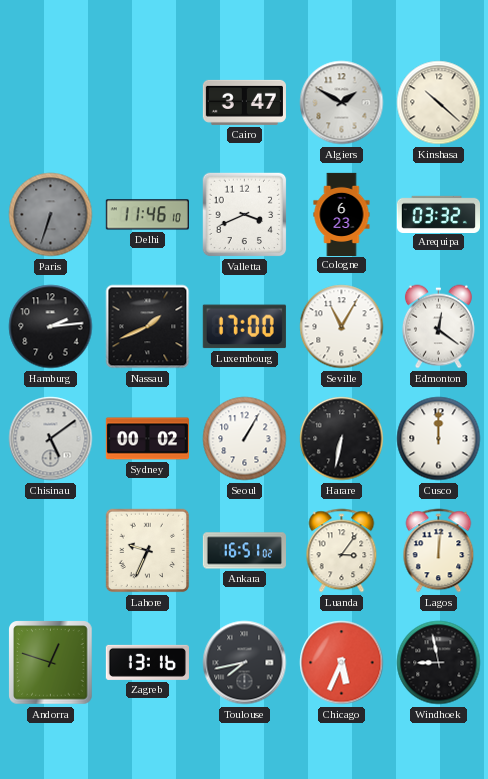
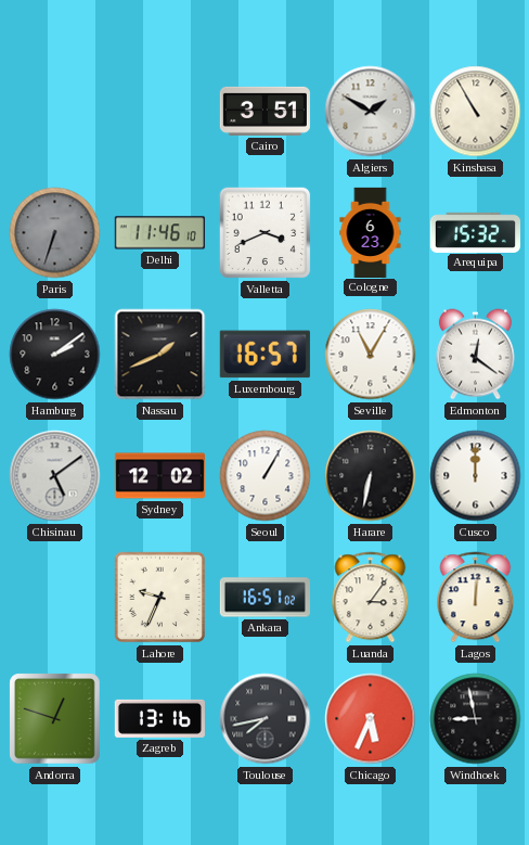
Cairo: 3:47 -> 3:51
Kinshasa: 10:22 -> 10:55
Arequipa: 03:32 -> 15:32
Hamburg: 2:14 -> 2:09
Luxembourg: 17:00 -> 16:57
Sydney: 00:02 -> 12:02
